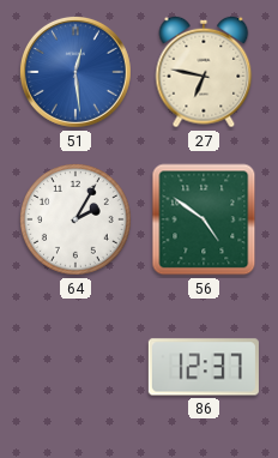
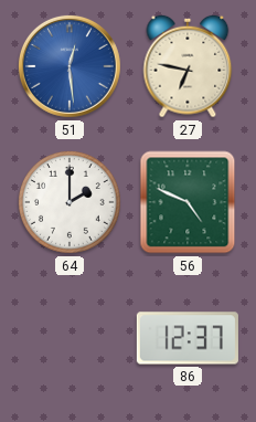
64: 2:05 -> 2:00
56: 4:51 -> 4:49
